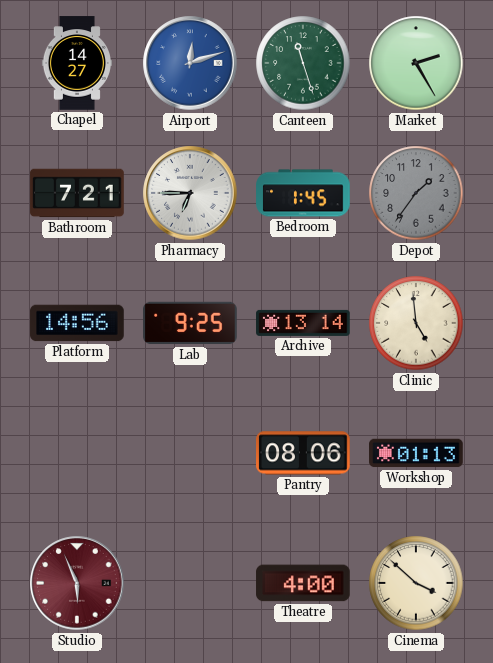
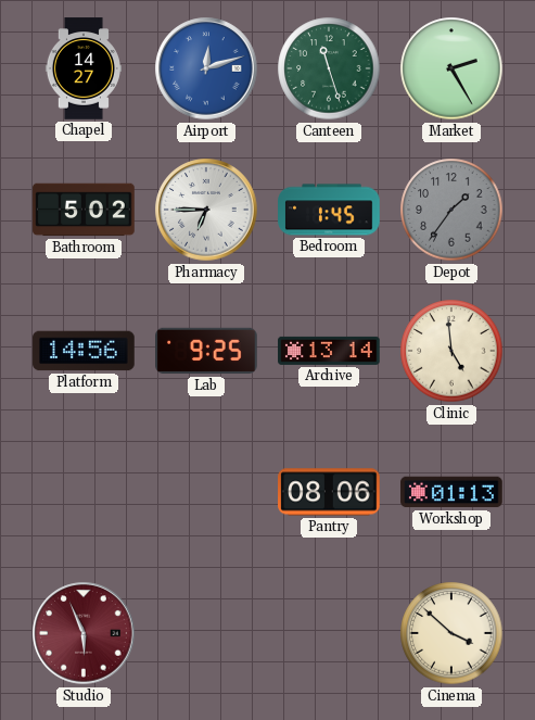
Bathroom: 7:21 -> 5:02
Theatre: 4:00 -> none
